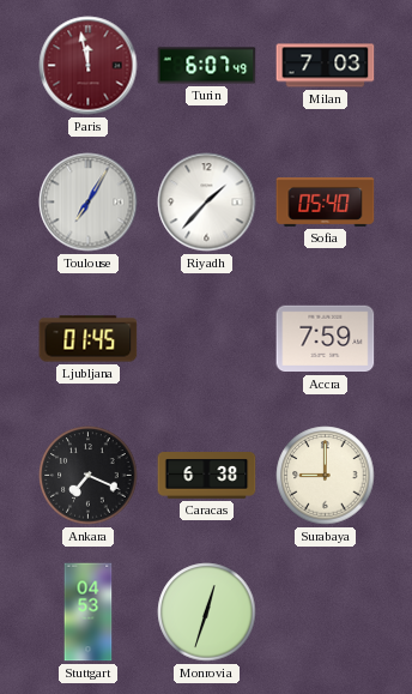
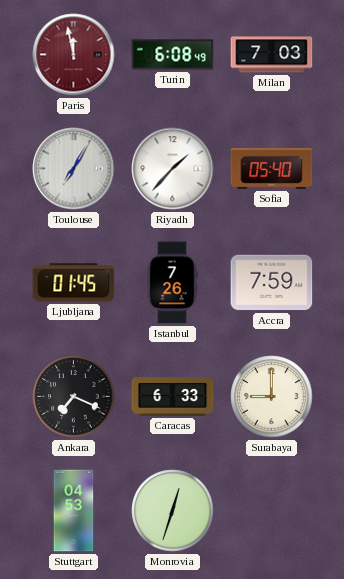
Turin: 6:07 -> 6:08
Istanbul: none -> 7:26
Caracas: 6:38 -> 6:33
